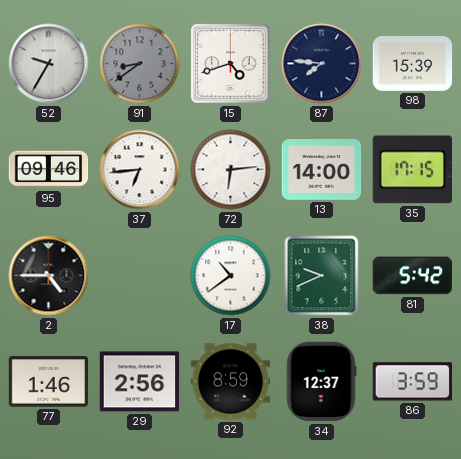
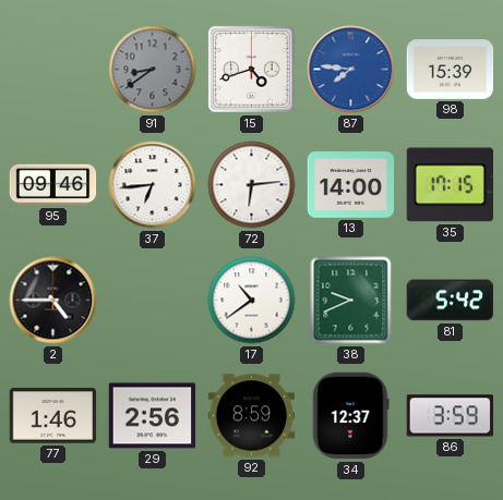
52: 9:35 -> none
87 dial: navy -> blue
